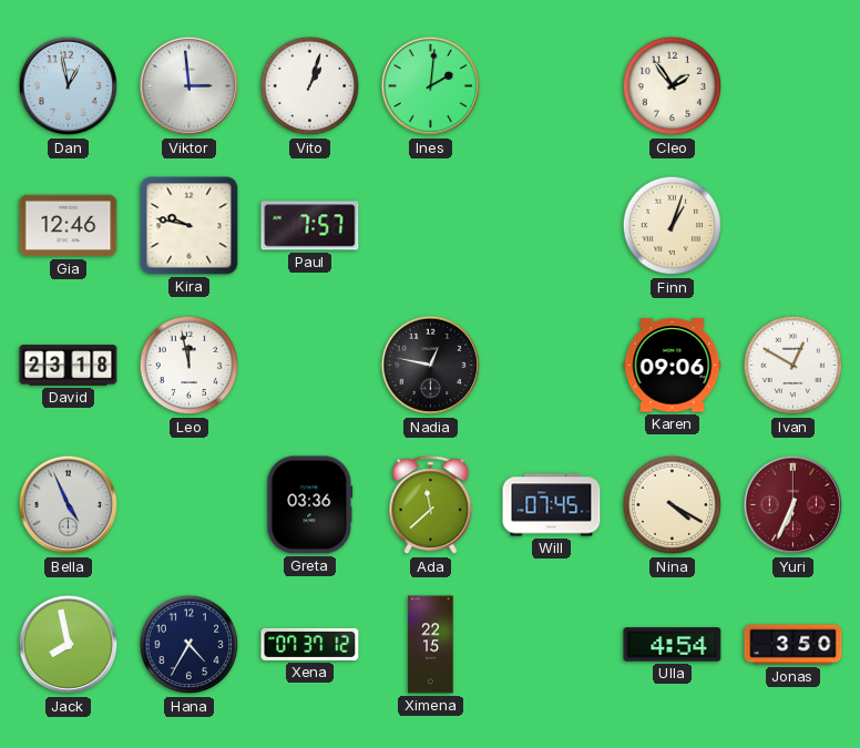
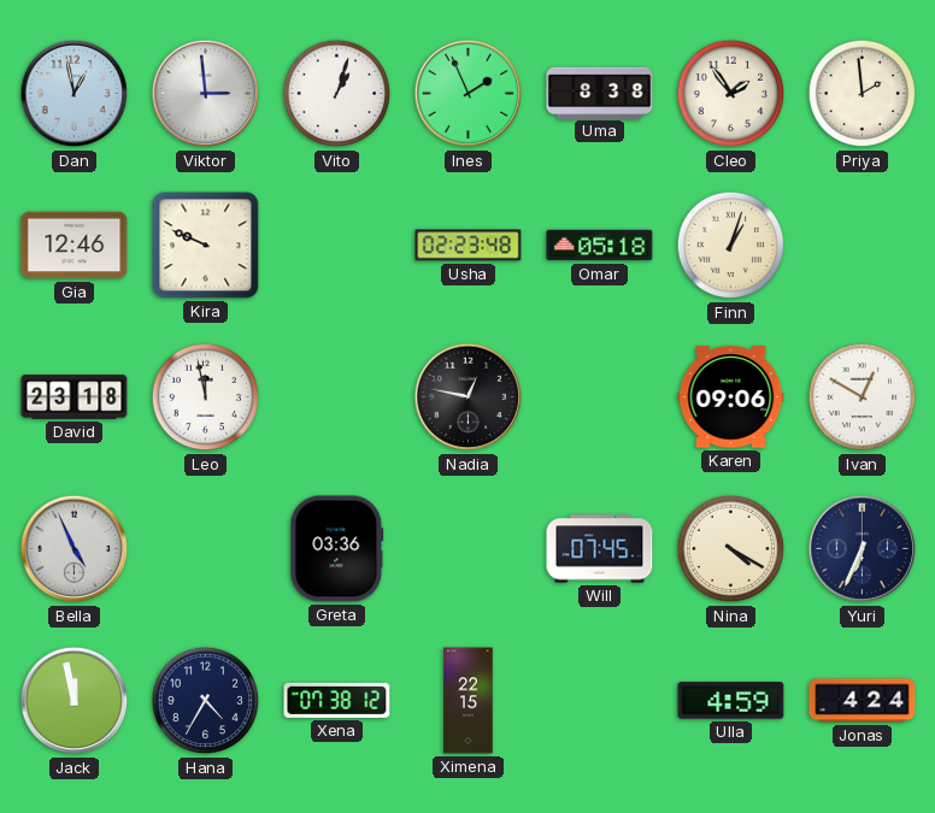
Ines: 2:01 -> 1:56
Uma: none -> 8:38
Priya: none -> 1:59
Kira: 9:47 -> 9:49
Paul: 7:57 -> none
Usha: none -> 02:23
Omar: none -> 05:18
Ada: 11:38 -> none
Yuri dial: burgundy -> navy
Jack: 7:58 -> 11:58
Xena: 07:37 -> 07:38
Ulla: 4:54 -> 4:59
Jonas: 3:50 -> 4:24
